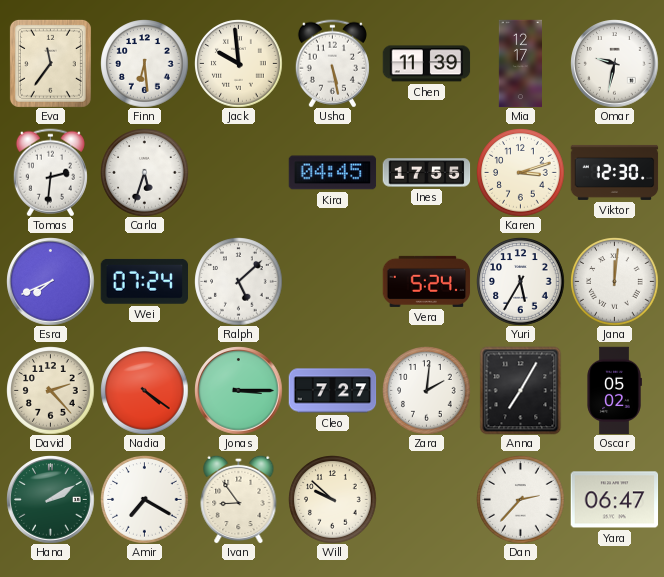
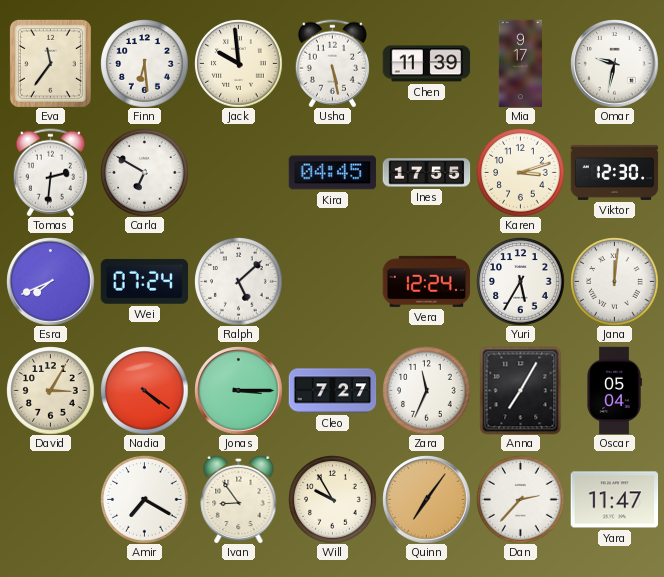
Mia: 12:17 -> 9:17
Carla: 5:33 -> 6:50
Vera: 5:24 -> 12:24
David: 2:23 -> 3:05
Zara: 2:01 -> 11:34
Oscar: 05:02 -> 05:04
Hana: 2:10 -> none
Will: 9:52 -> 9:55
Quinn: none -> 7:06
Yara: 06:47 -> 11:47
